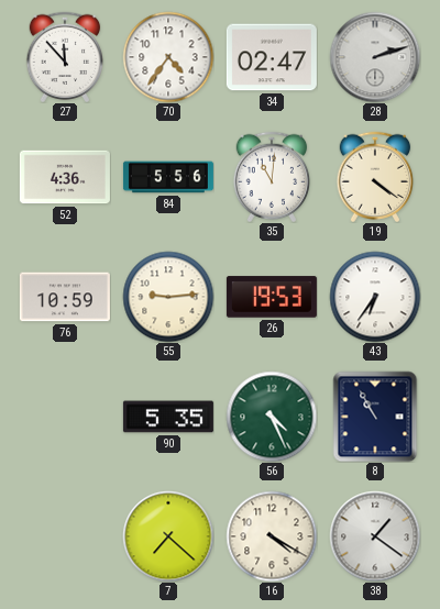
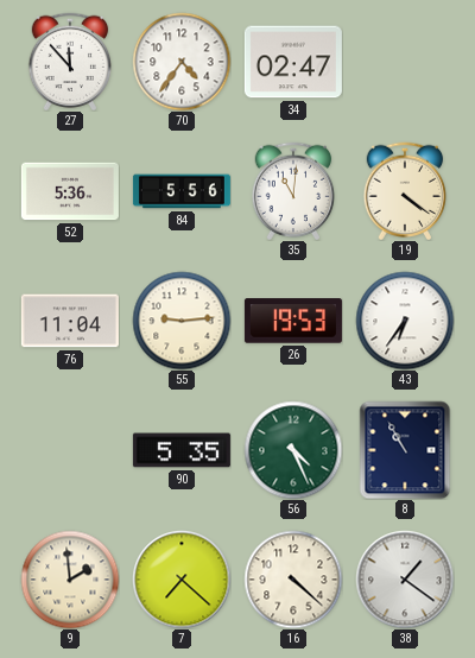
28: 2:12 -> none
52: 4:36 -> 5:36
76: 10:59 -> 11:04
9: none -> 1:59
16: 4:20 -> 4:22
